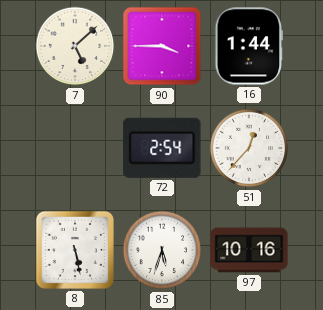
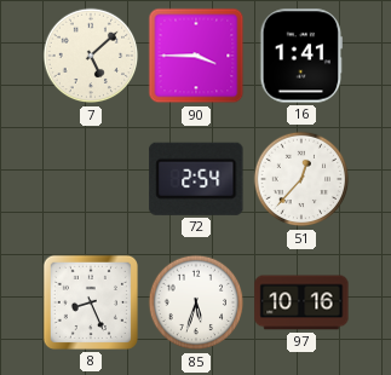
16: 1:44 -> 1:41
8: 5:28 -> 8:26
